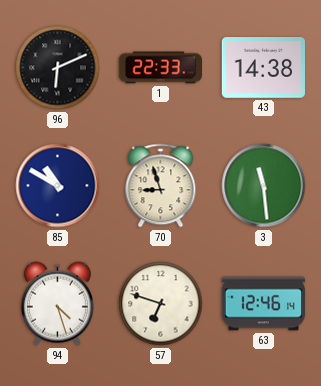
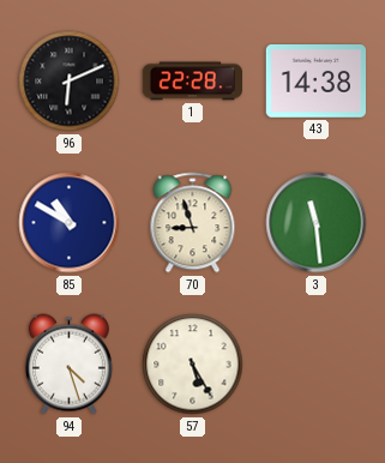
1: 22:33 -> 22:28
57: 6:48 -> 5:25
63: 12:46 -> none
